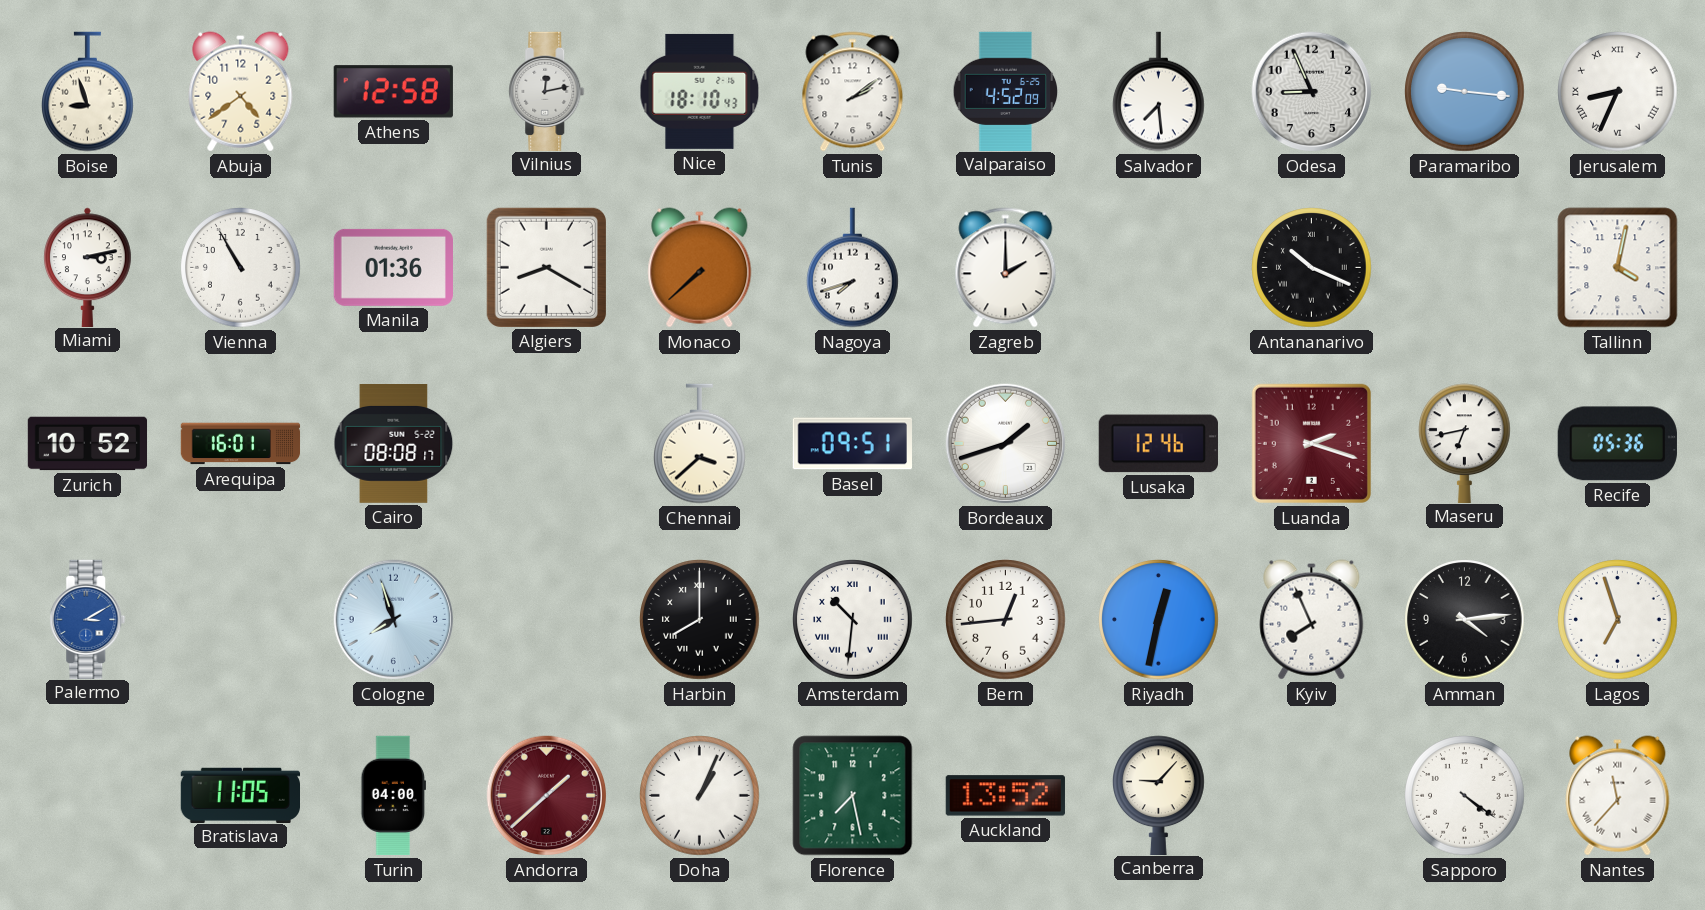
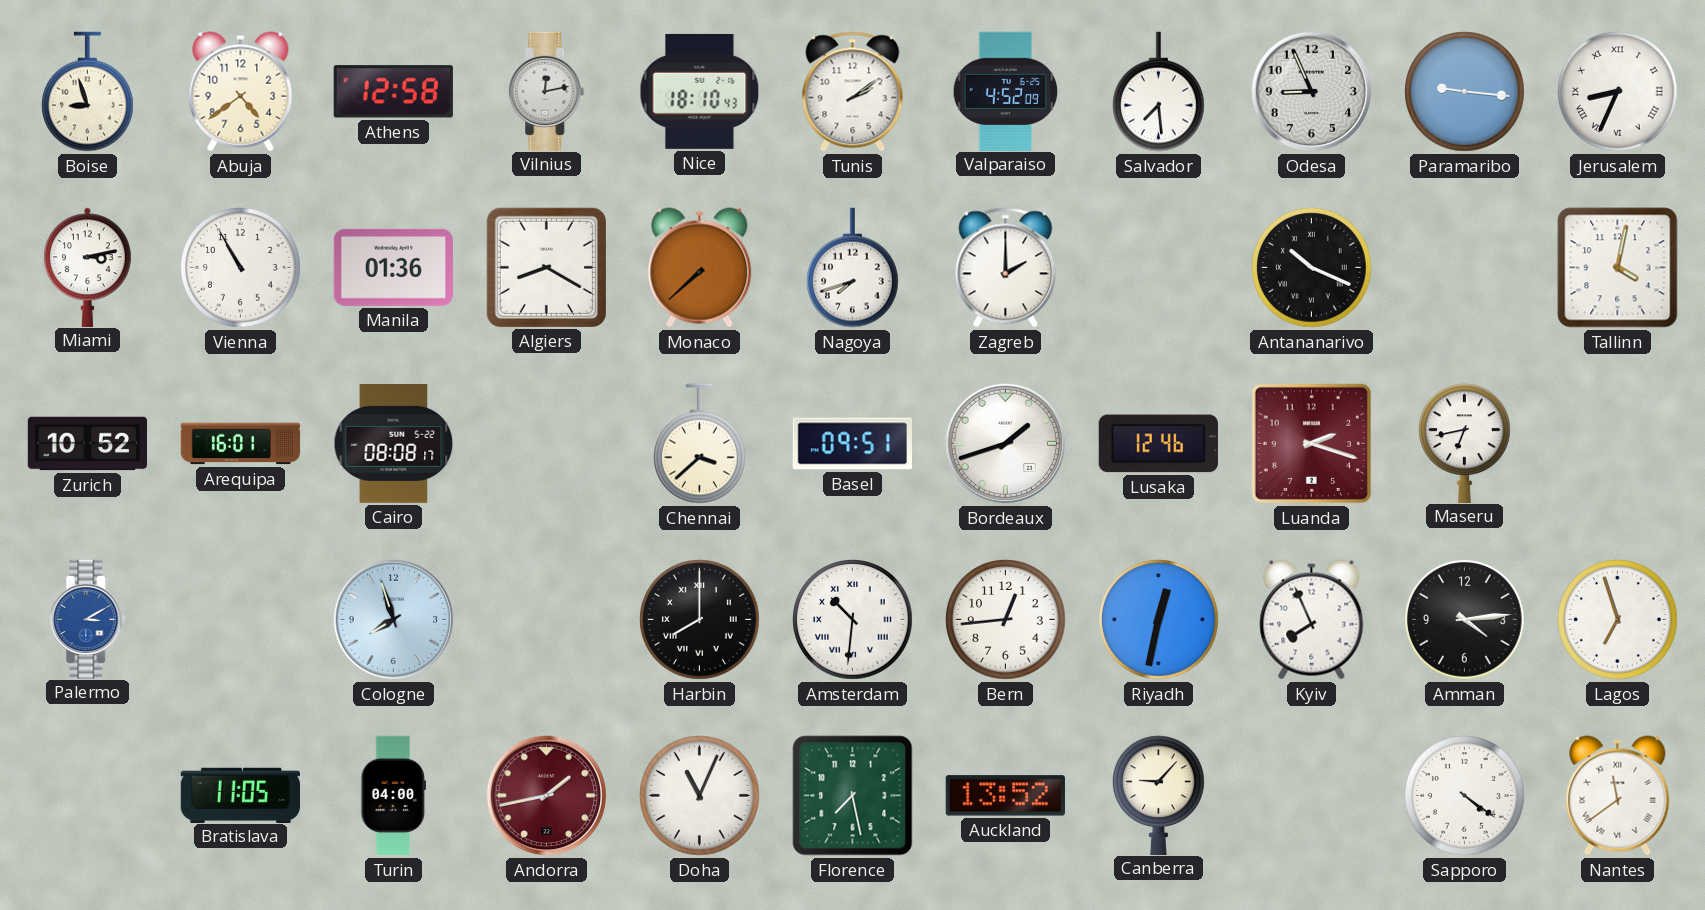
Recife: 05:36 -> none
Andorra: 1:38 -> 1:43
Doha: 1:04 -> 11:04
Nantes: 11:37 -> 11:39
